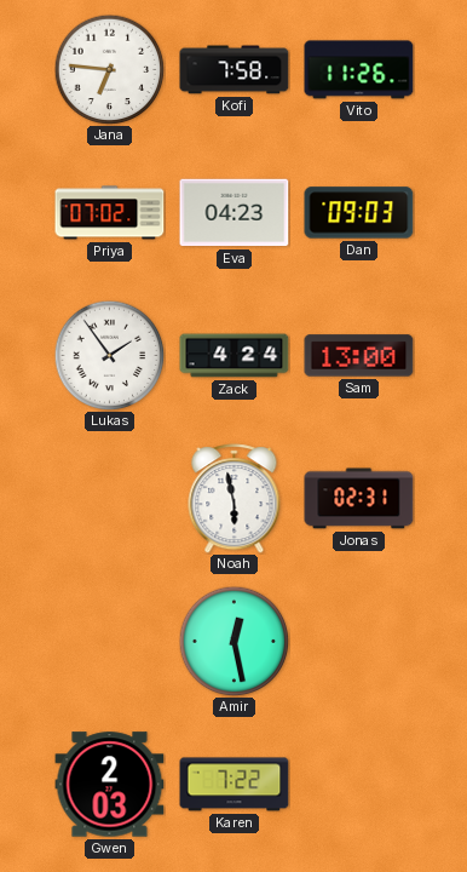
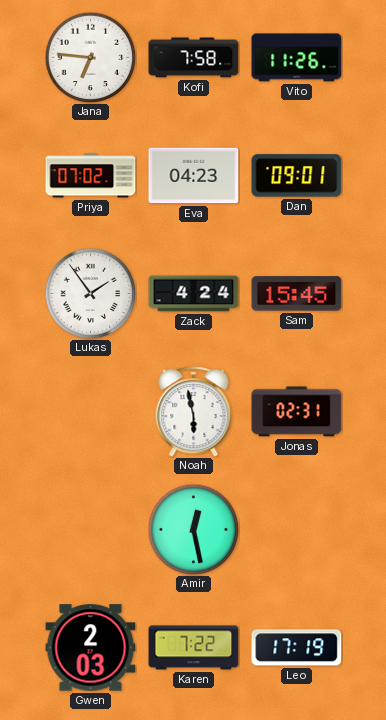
Dan: 09:03 -> 09:01
Sam: 13:00 -> 15:45
Leo: none -> 17:19
